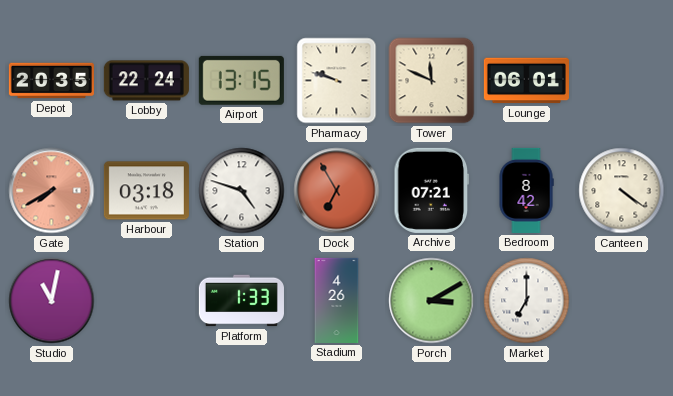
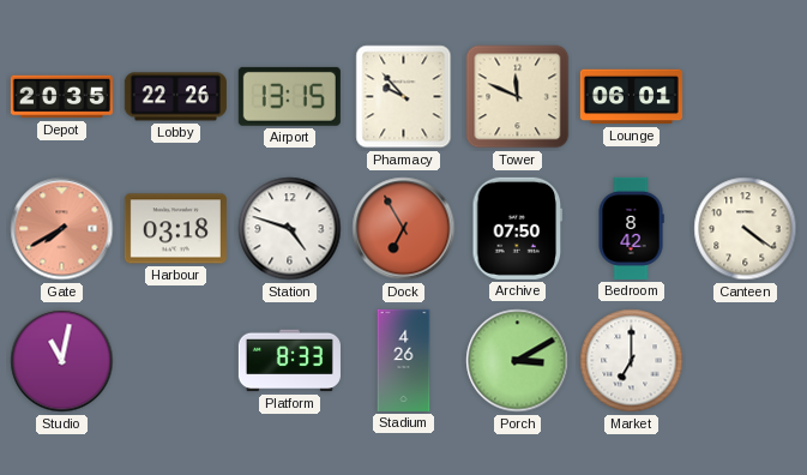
Lobby: 22:24 -> 22:26
Pharmacy: 9:48 -> 9:53
Archive: 07:21 -> 07:50
Platform: 1:33 -> 8:33
